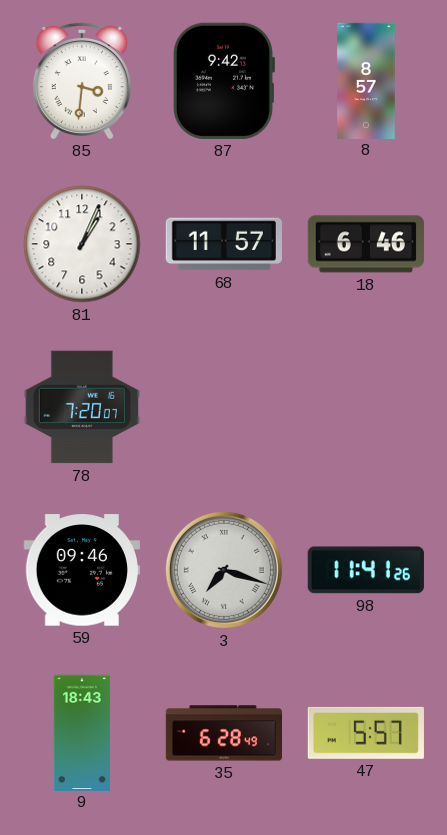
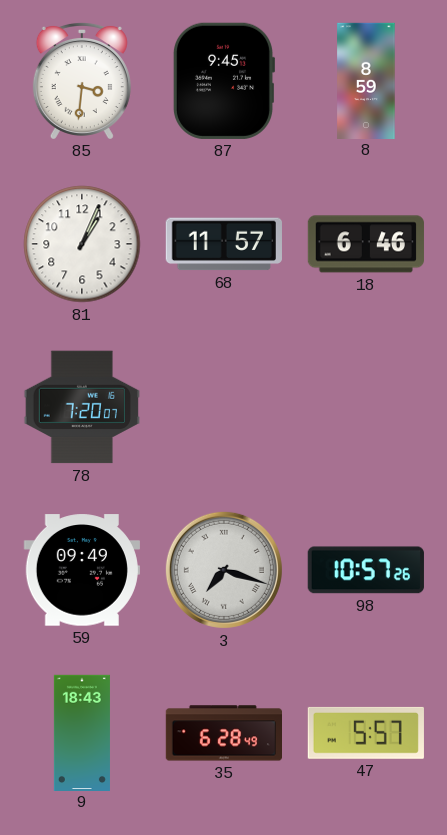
87: 9:42 -> 9:45
8: 8:57 -> 8:59
59: 09:46 -> 09:49
98: 11:41 -> 10:57
